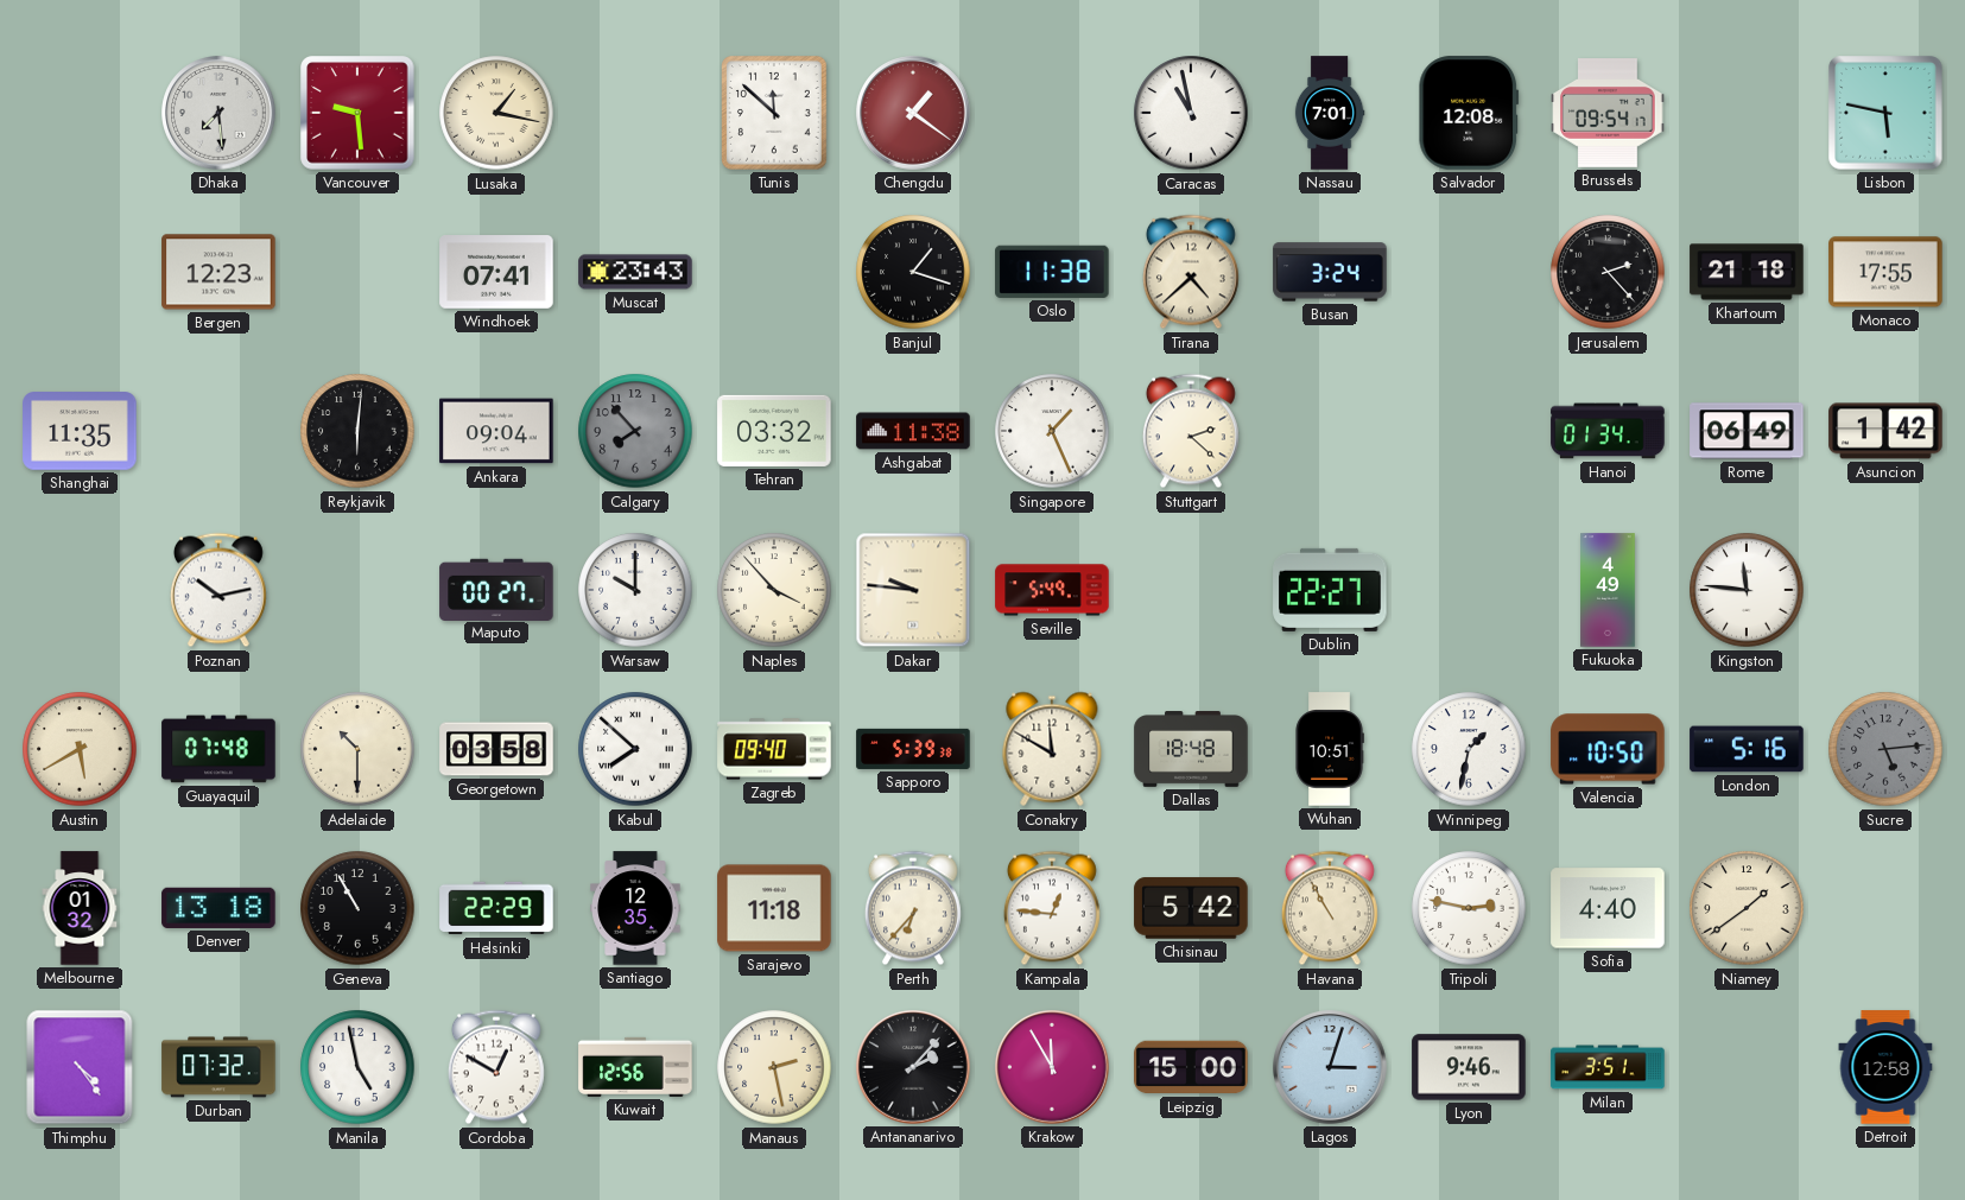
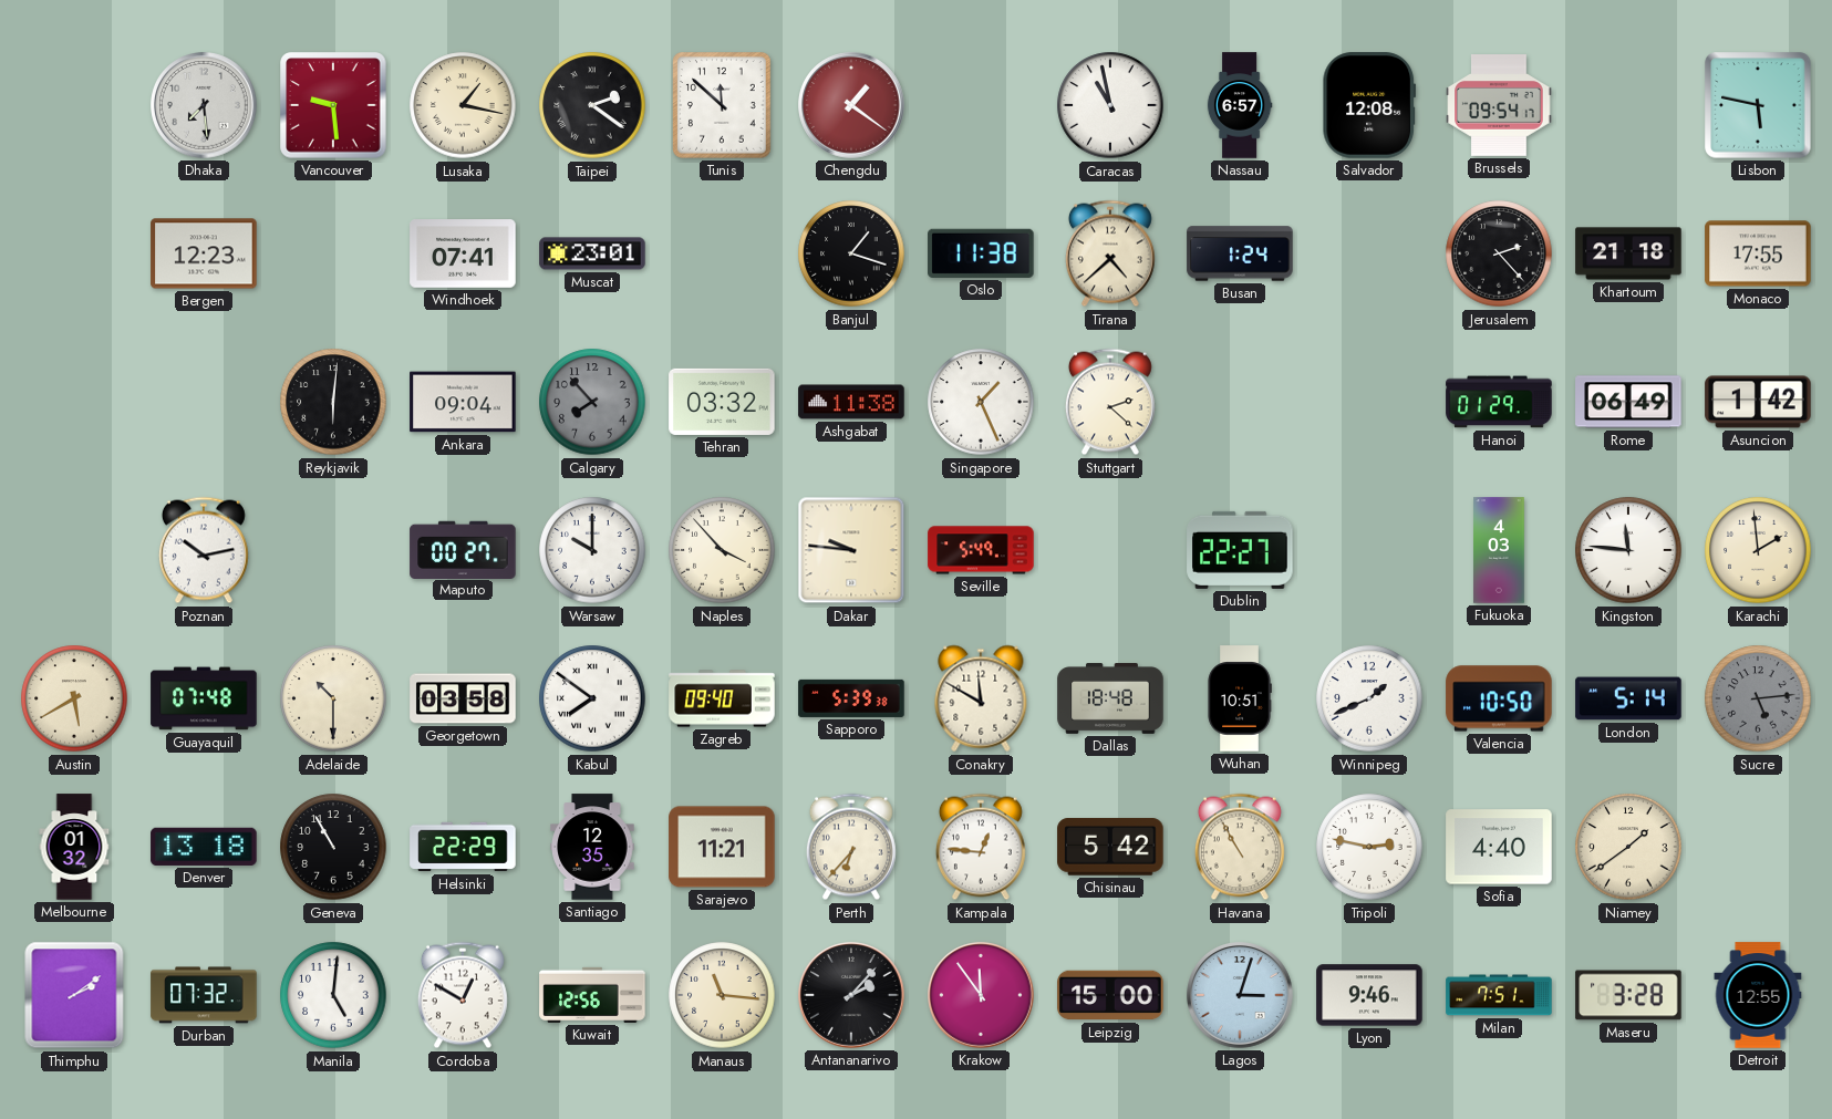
Taipei: none -> 2:21
Nassau: 7:01 -> 6:57
Muscat: 23:43 -> 23:01
Busan: 3:24 -> 1:24
Shanghai: 11:35 -> none
Hanoi: 01:34 -> 01:29
Fukuoka: 4:49 -> 4:03
Karachi: none -> 1:59
Kabul: 7:52 -> 7:51
Winnipeg: 1:32 -> 1:41
London: 5:16 -> 5:14
Sarajevo: 11:18 -> 11:21
Thimphu: 4:24 -> 2:09
Manila: 4:58 -> 5:01
Manaus: 2:28 -> 11:16
Krakow: 11:55 -> 11:54
Milan: 3:51 -> 7:51
Maseru: none -> 3:28
Detroit: 12:58 -> 12:55
